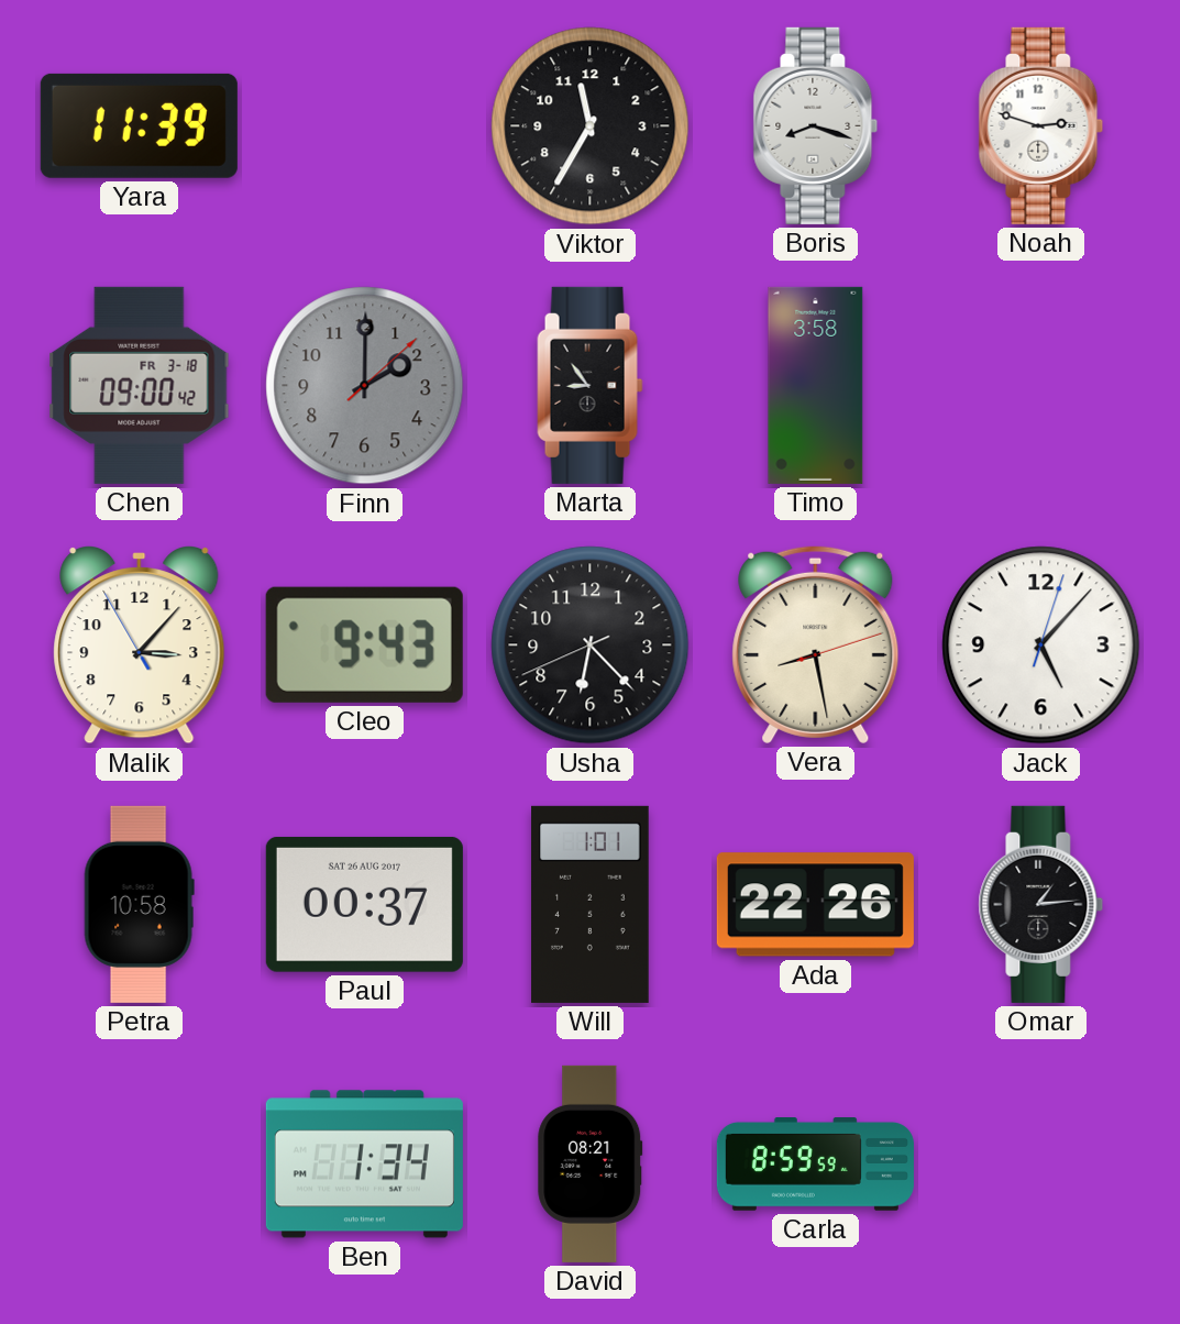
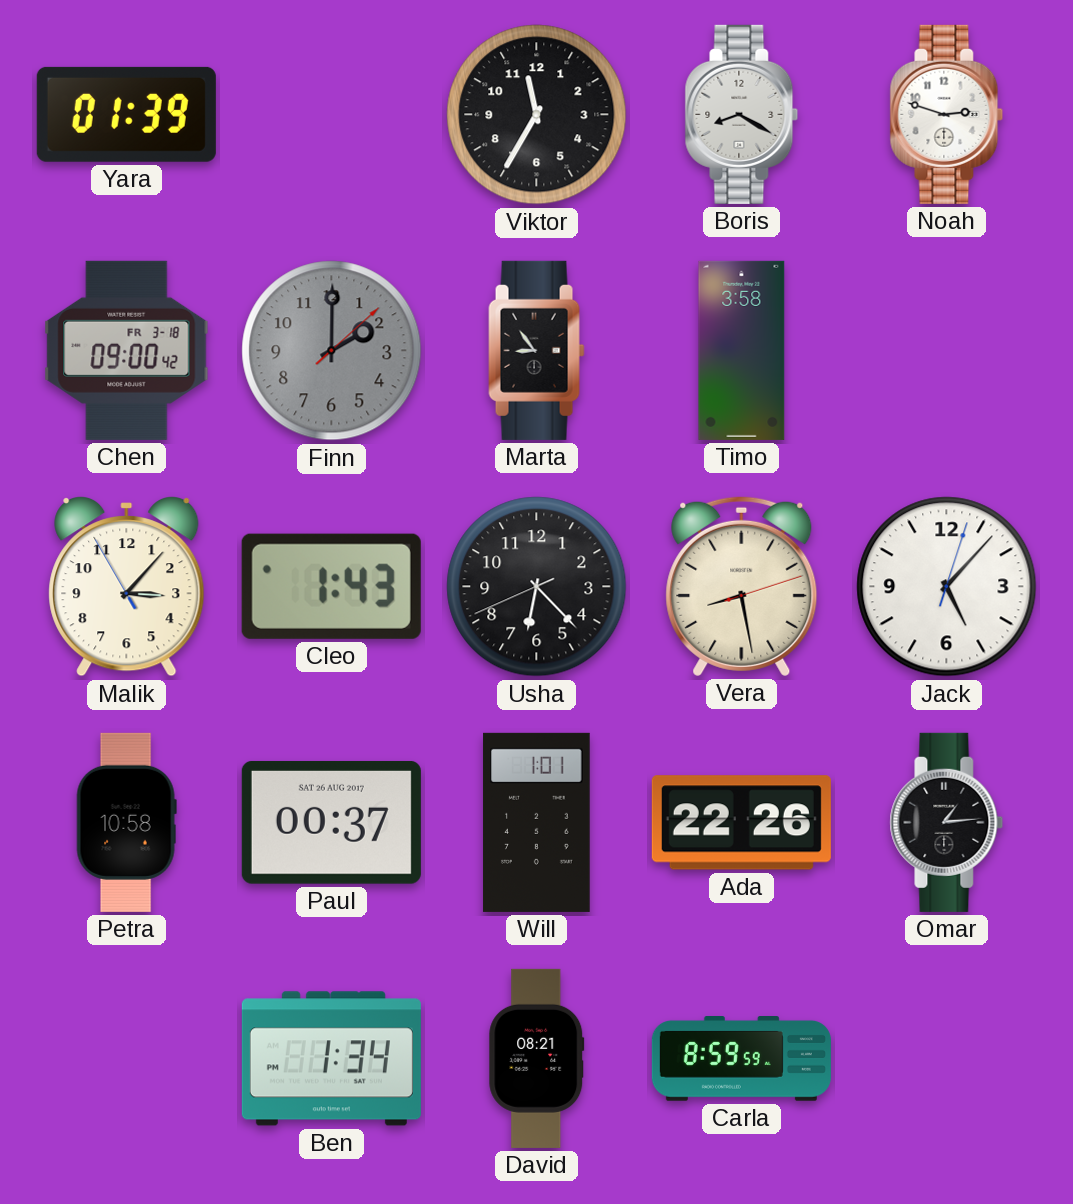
Yara: 11:39 -> 01:39
Boris: 8:18 -> 8:20
Cleo: 9:43 -> 1:43
